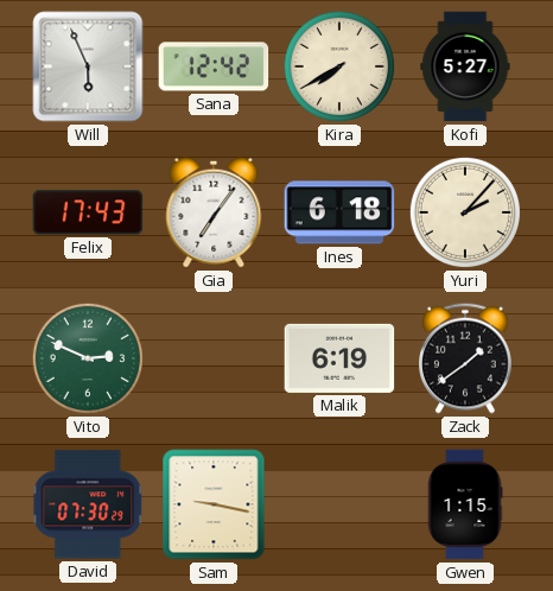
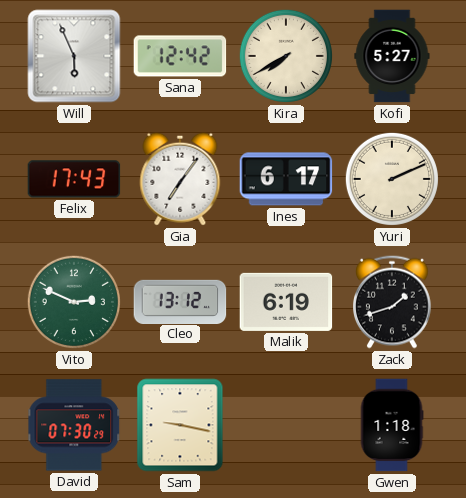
Ines: 6:18 -> 6:17
Yuri: 2:07 -> 2:11
Cleo: none -> 13:12
Zack: 1:39 -> 1:42
Gwen: 1:15 -> 1:18
